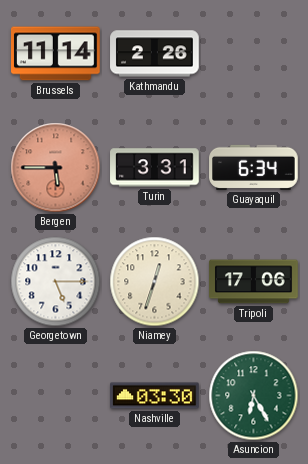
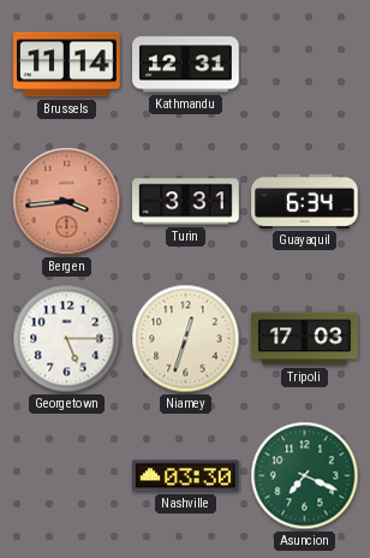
Kathmandu: 2:26 -> 12:31
Bergen: 5:45 -> 3:44
Tripoli: 17:06 -> 17:03
Asuncion: 6:25 -> 7:19
